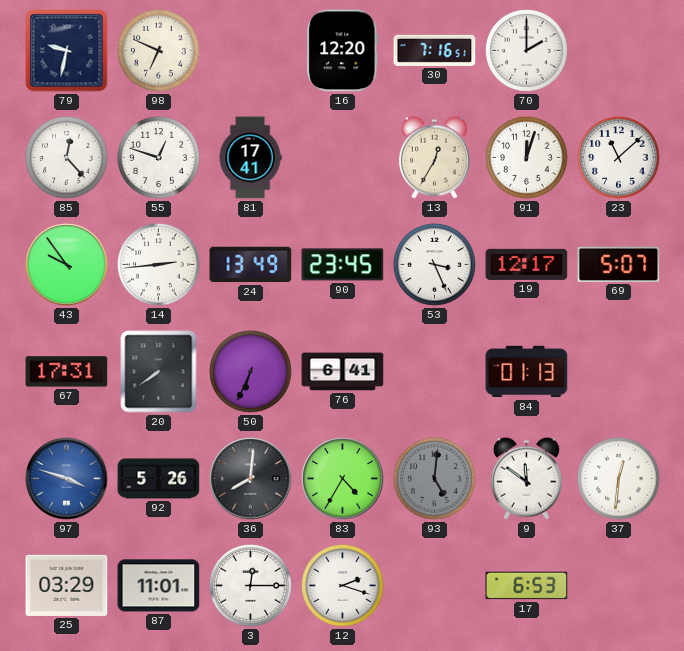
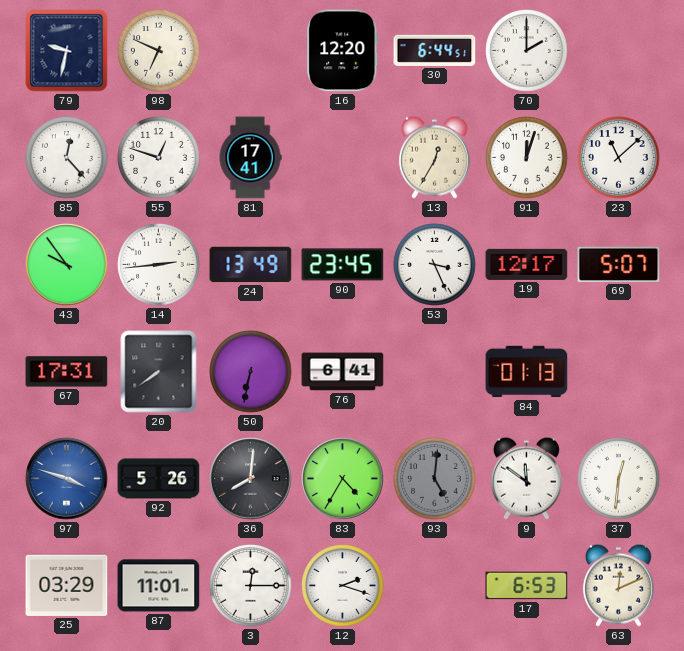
30: 7:16 -> 6:44
50: 6:34 -> 6:32
63: none -> 12:11
